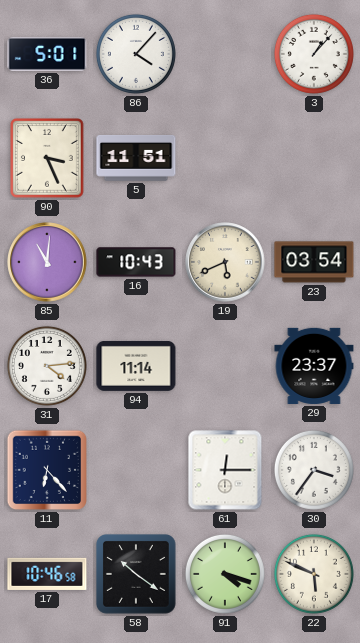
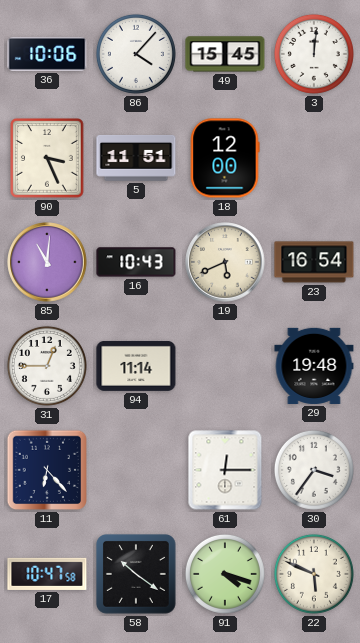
36: 5:01 -> 10:06
49: none -> 15:45
3: 1:07 -> 12:01
18: none -> 12:00
23: 03:54 -> 16:54
31: 4:14 -> 12:45
29: 23:37 -> 19:48
17: 10:46 -> 10:47
